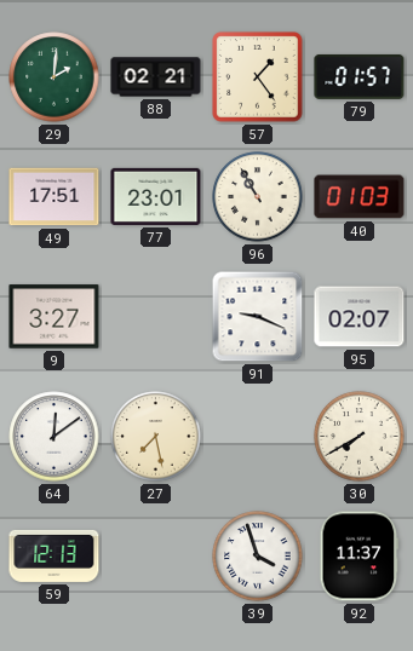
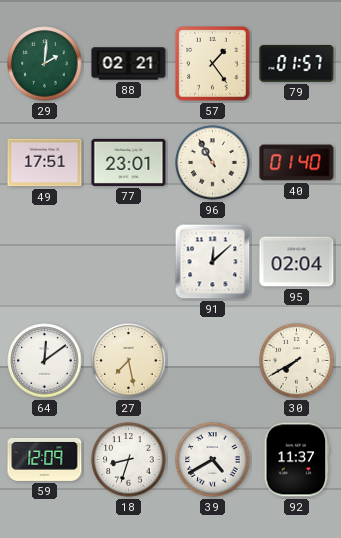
40: 01:03 -> 01:40
9: 3:27 -> none
91: 9:19 -> 12:08
95: 02:07 -> 02:04
59: 12:13 -> 12:09
18: none -> 8:33
39: 3:57 -> 4:40
